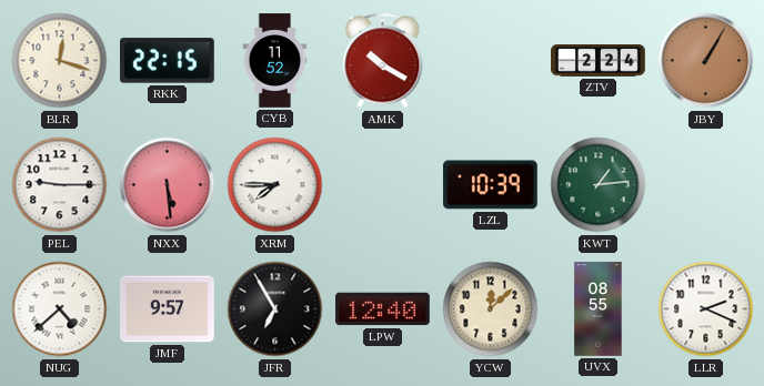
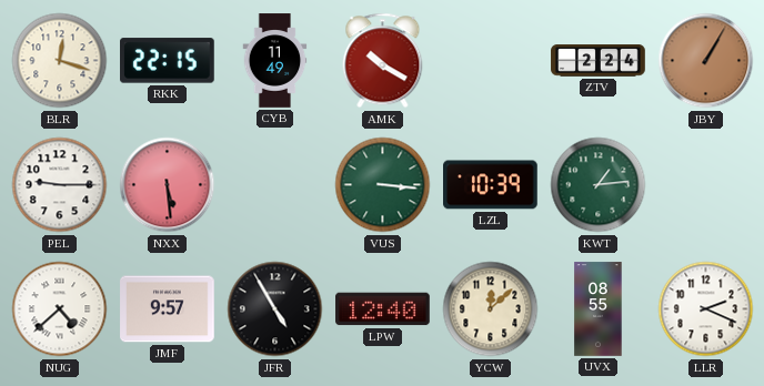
CYB: 11:52 -> 11:49
XRM: 7:45 -> none
VUS: none -> 3:16
JFR: 6:55 -> 4:55
